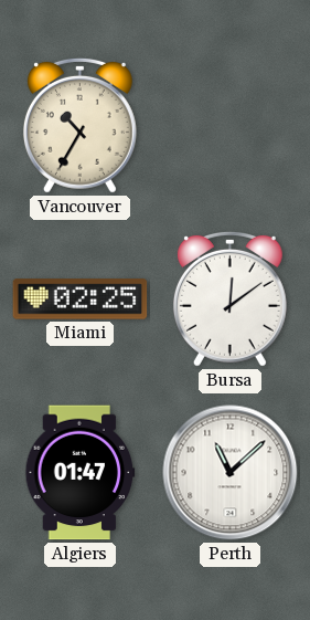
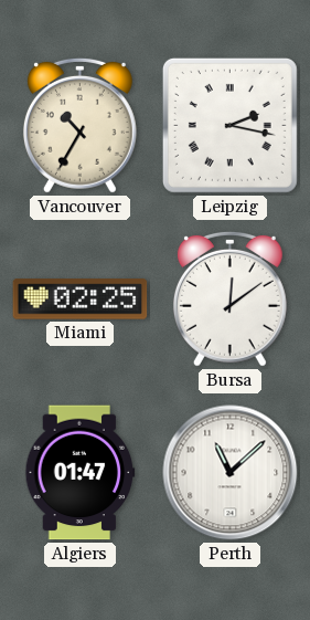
Leipzig: none -> 2:17
